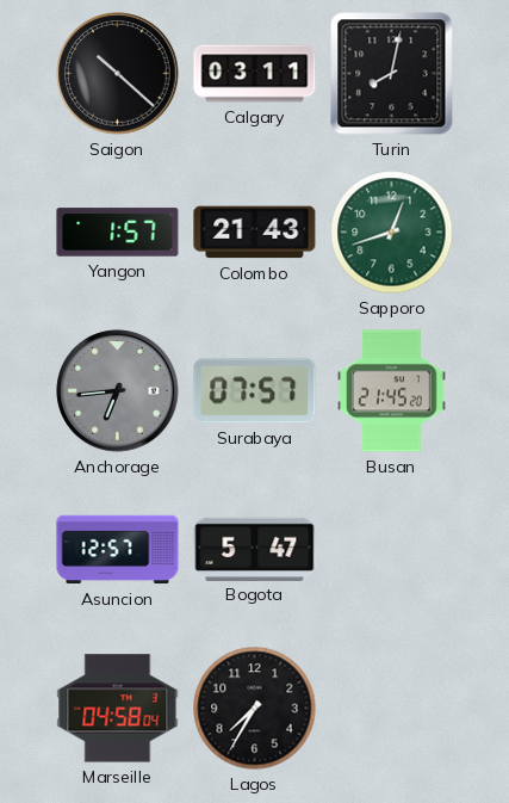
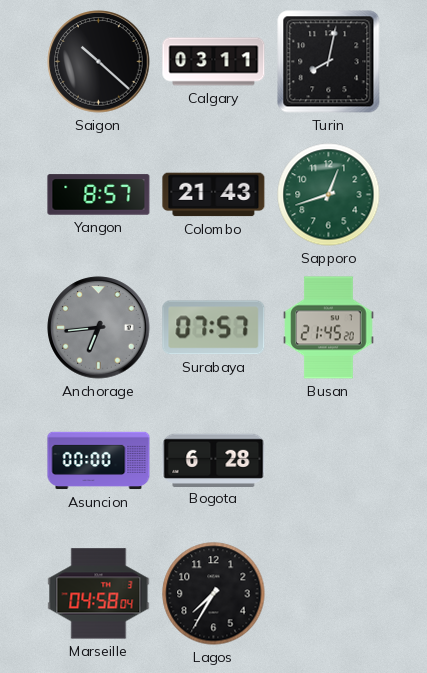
Yangon: 1:57 -> 8:57
Asuncion: 12:57 -> 00:00
Bogota: 5:47 -> 6:28
